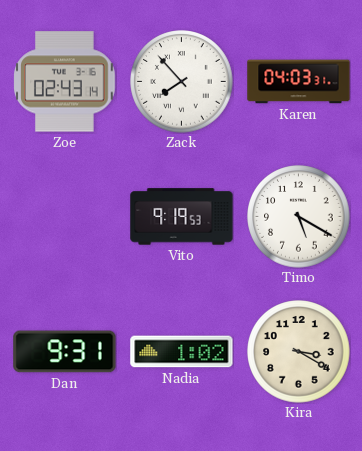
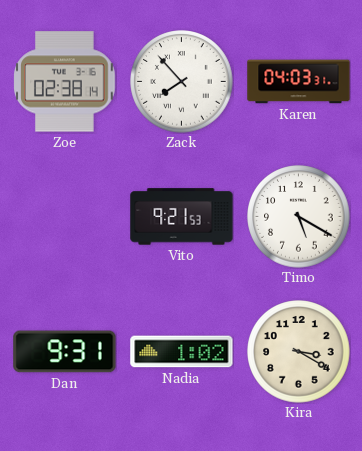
Zoe: 02:43 -> 02:38
Vito: 9:19 -> 9:21
